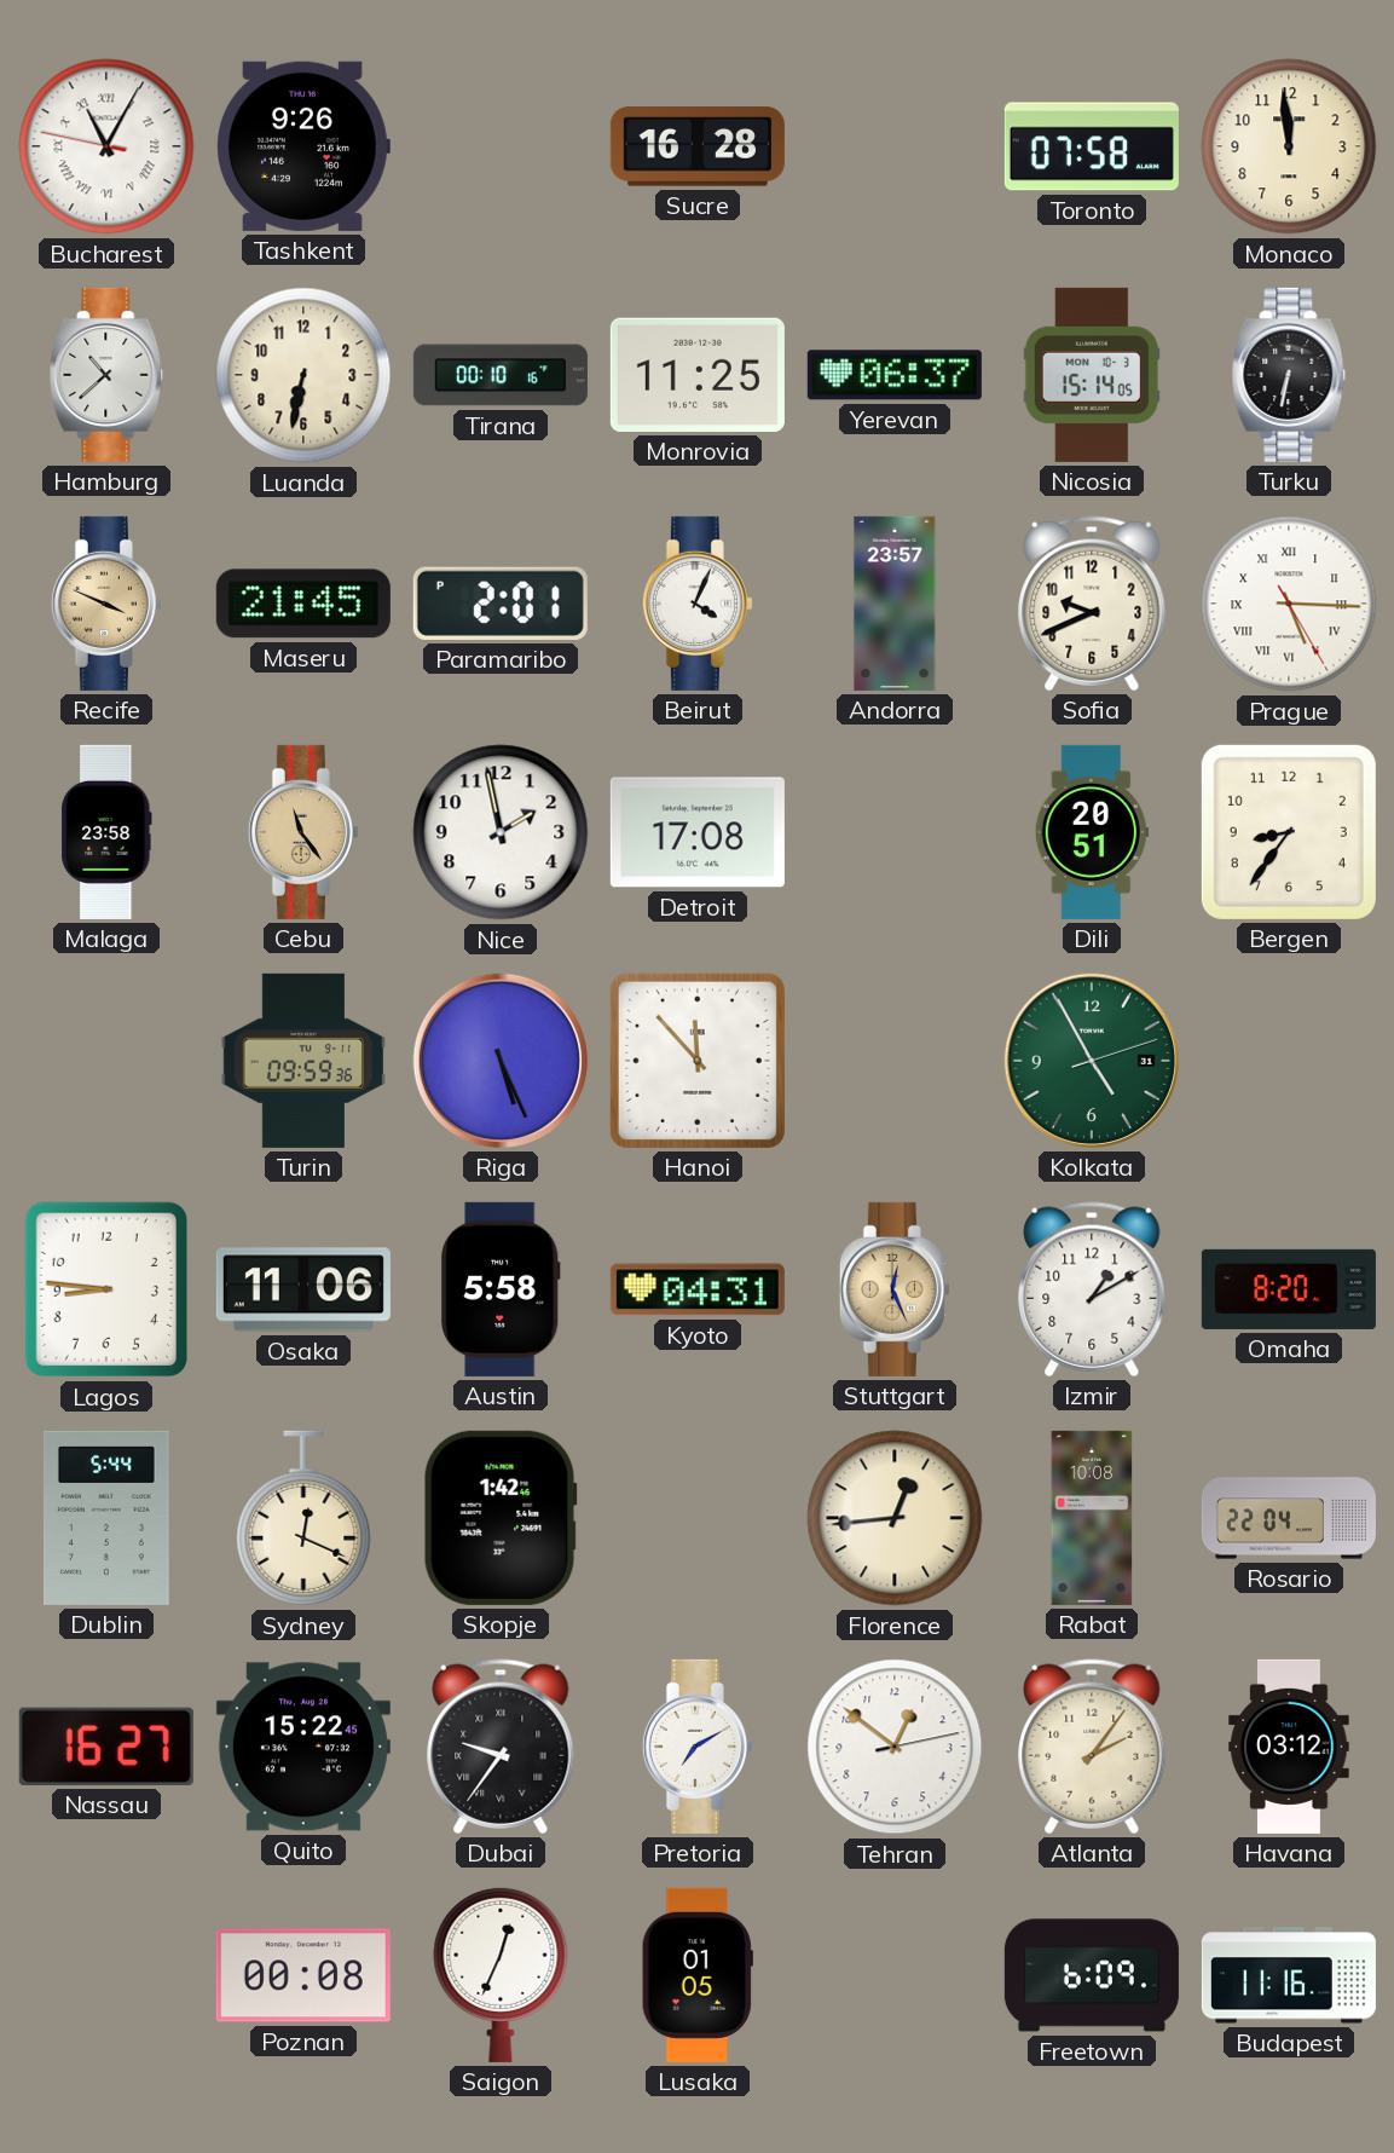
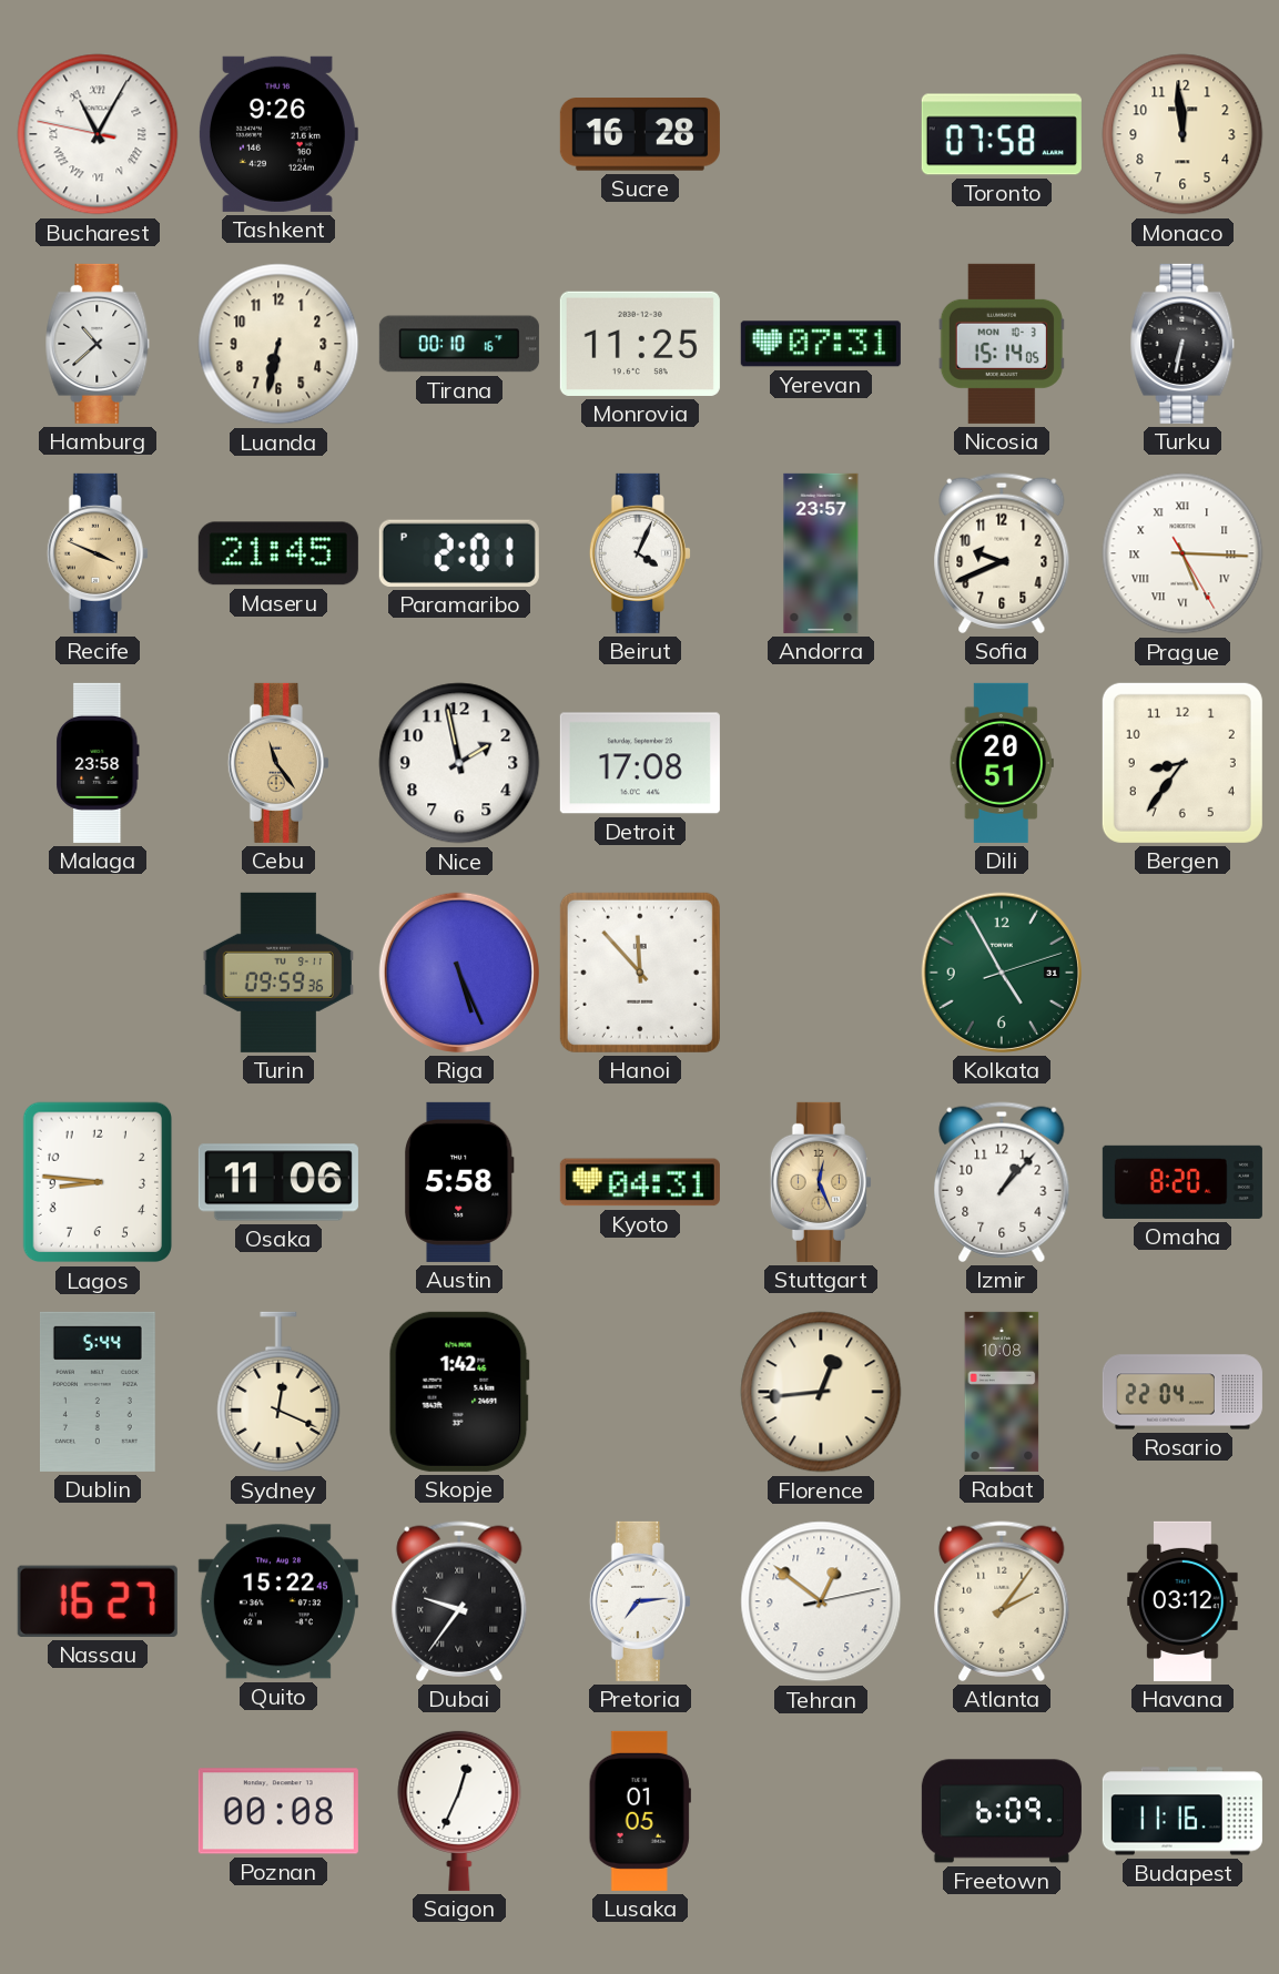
Yerevan: 06:37 -> 07:31
Izmir: 1:10 -> 1:07
Pretoria: 7:10 -> 7:14
